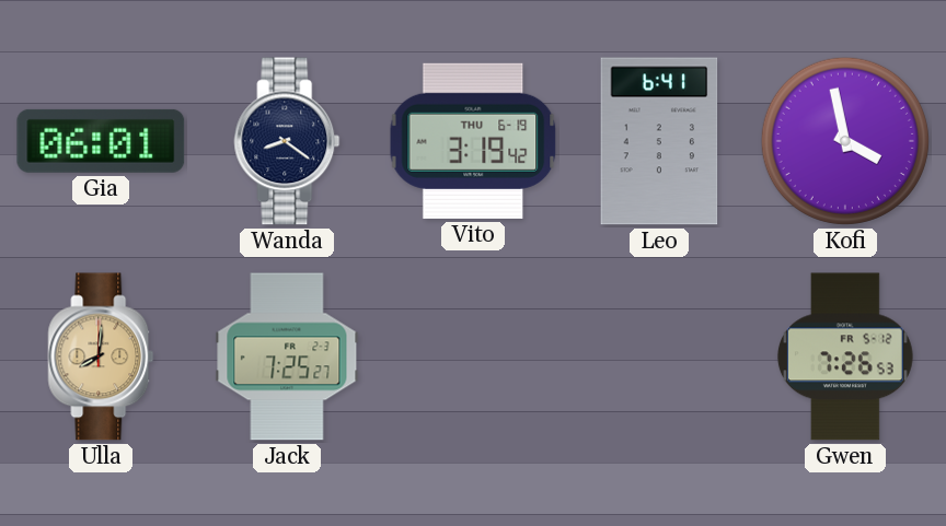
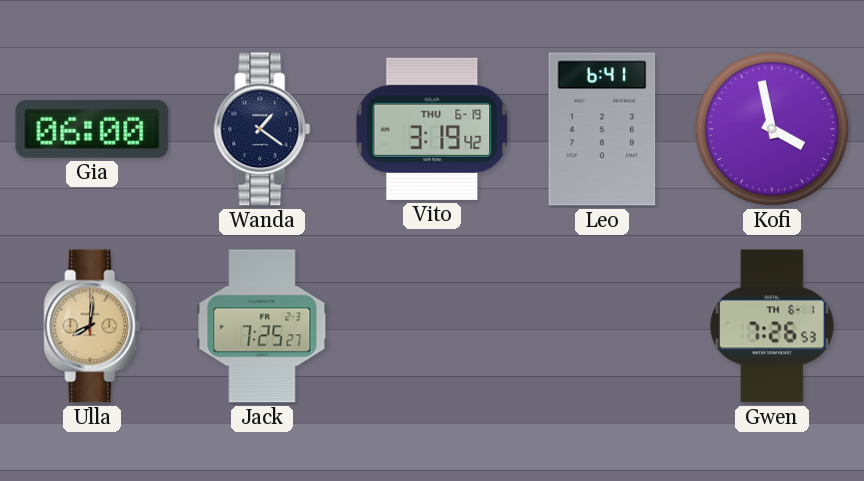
Gia: 06:01 -> 06:00
Wanda: 8:21 -> 1:21
Gwen date: FR 5-12 -> TH 6-1
